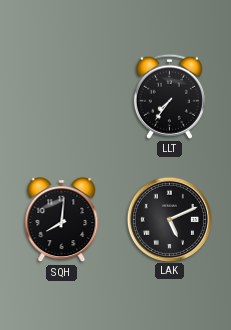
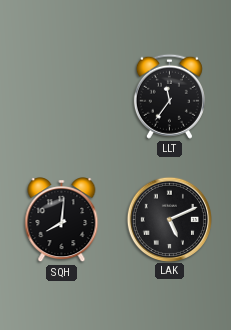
LLT: 7:36 -> 11:36
